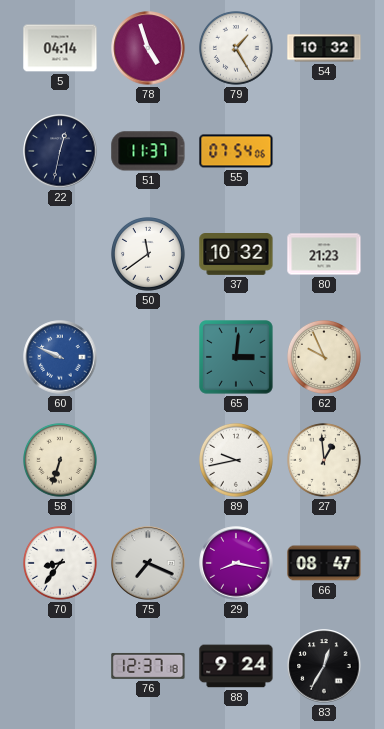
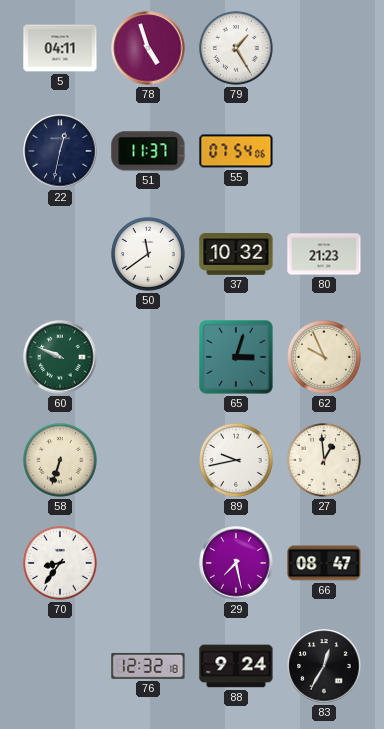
5: 04:14 -> 04:11
54: 10:32 -> none
60 dial: blue -> green
65: 3:01 -> 3:03
75: 7:19 -> none
29: 8:17 -> 7:28
76: 12:37 -> 12:32
